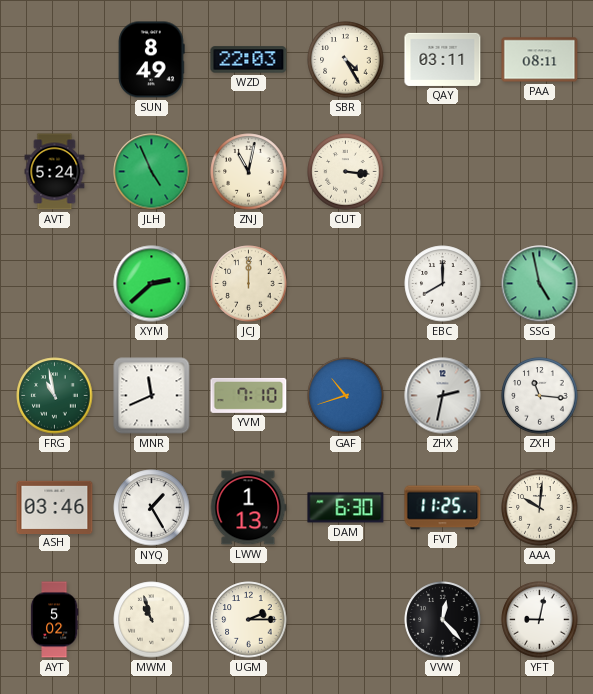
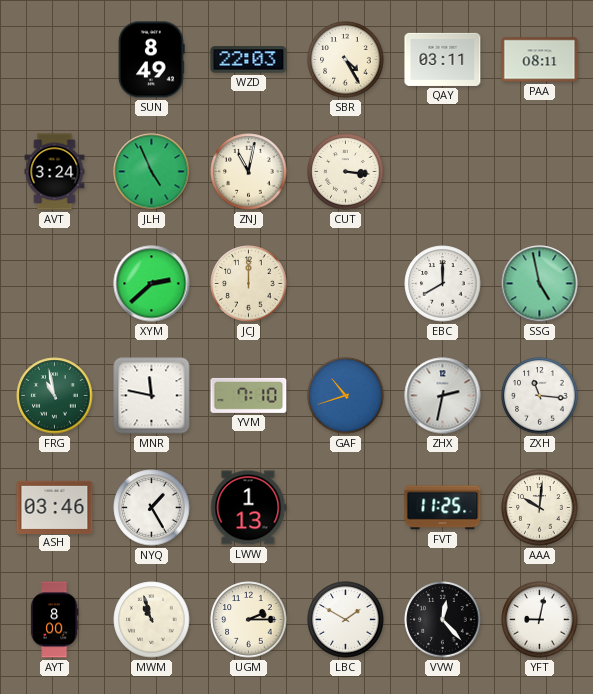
AVT: 5:24 -> 3:24
MNR: 11:41 -> 11:47
DAM: 6:30 -> none
AYT: 5:02 -> 8:00
LBC: none -> 1:50
